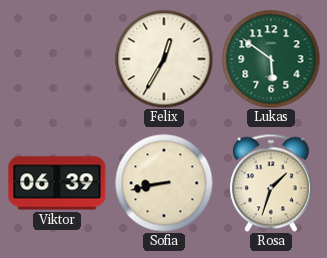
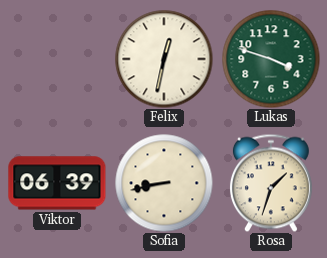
Felix: 12:35 -> 12:32
Lukas: 5:51 -> 3:48
